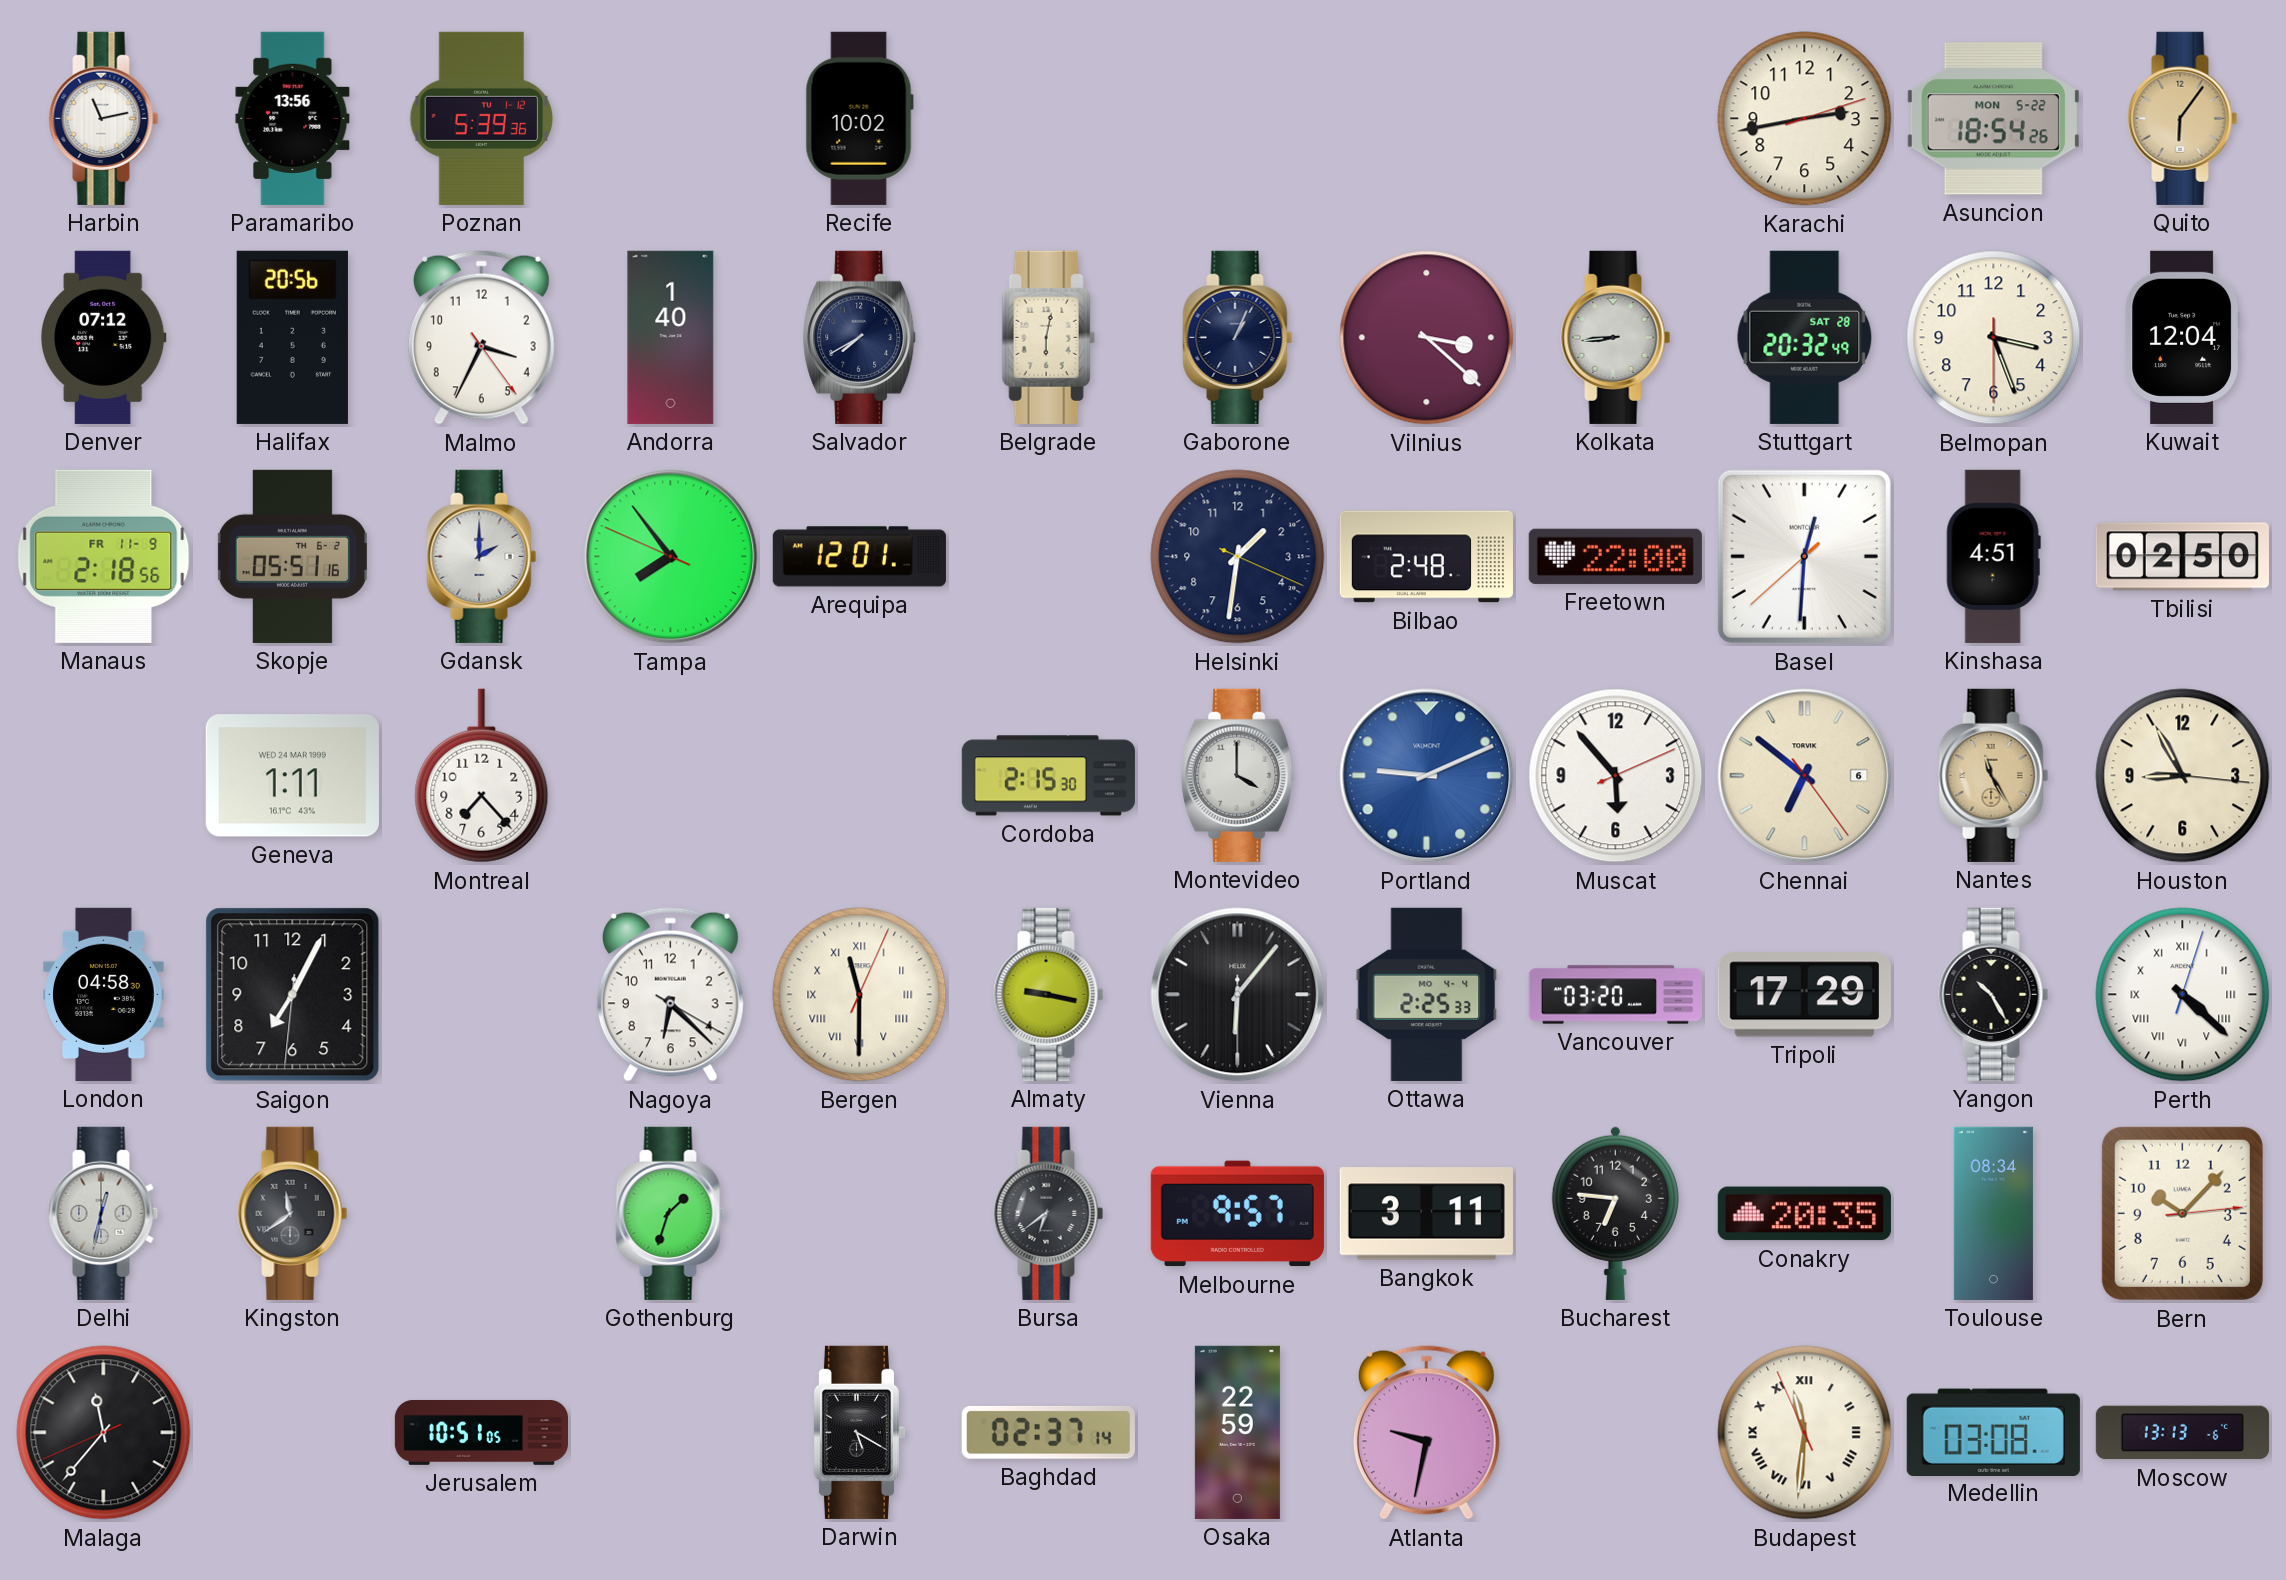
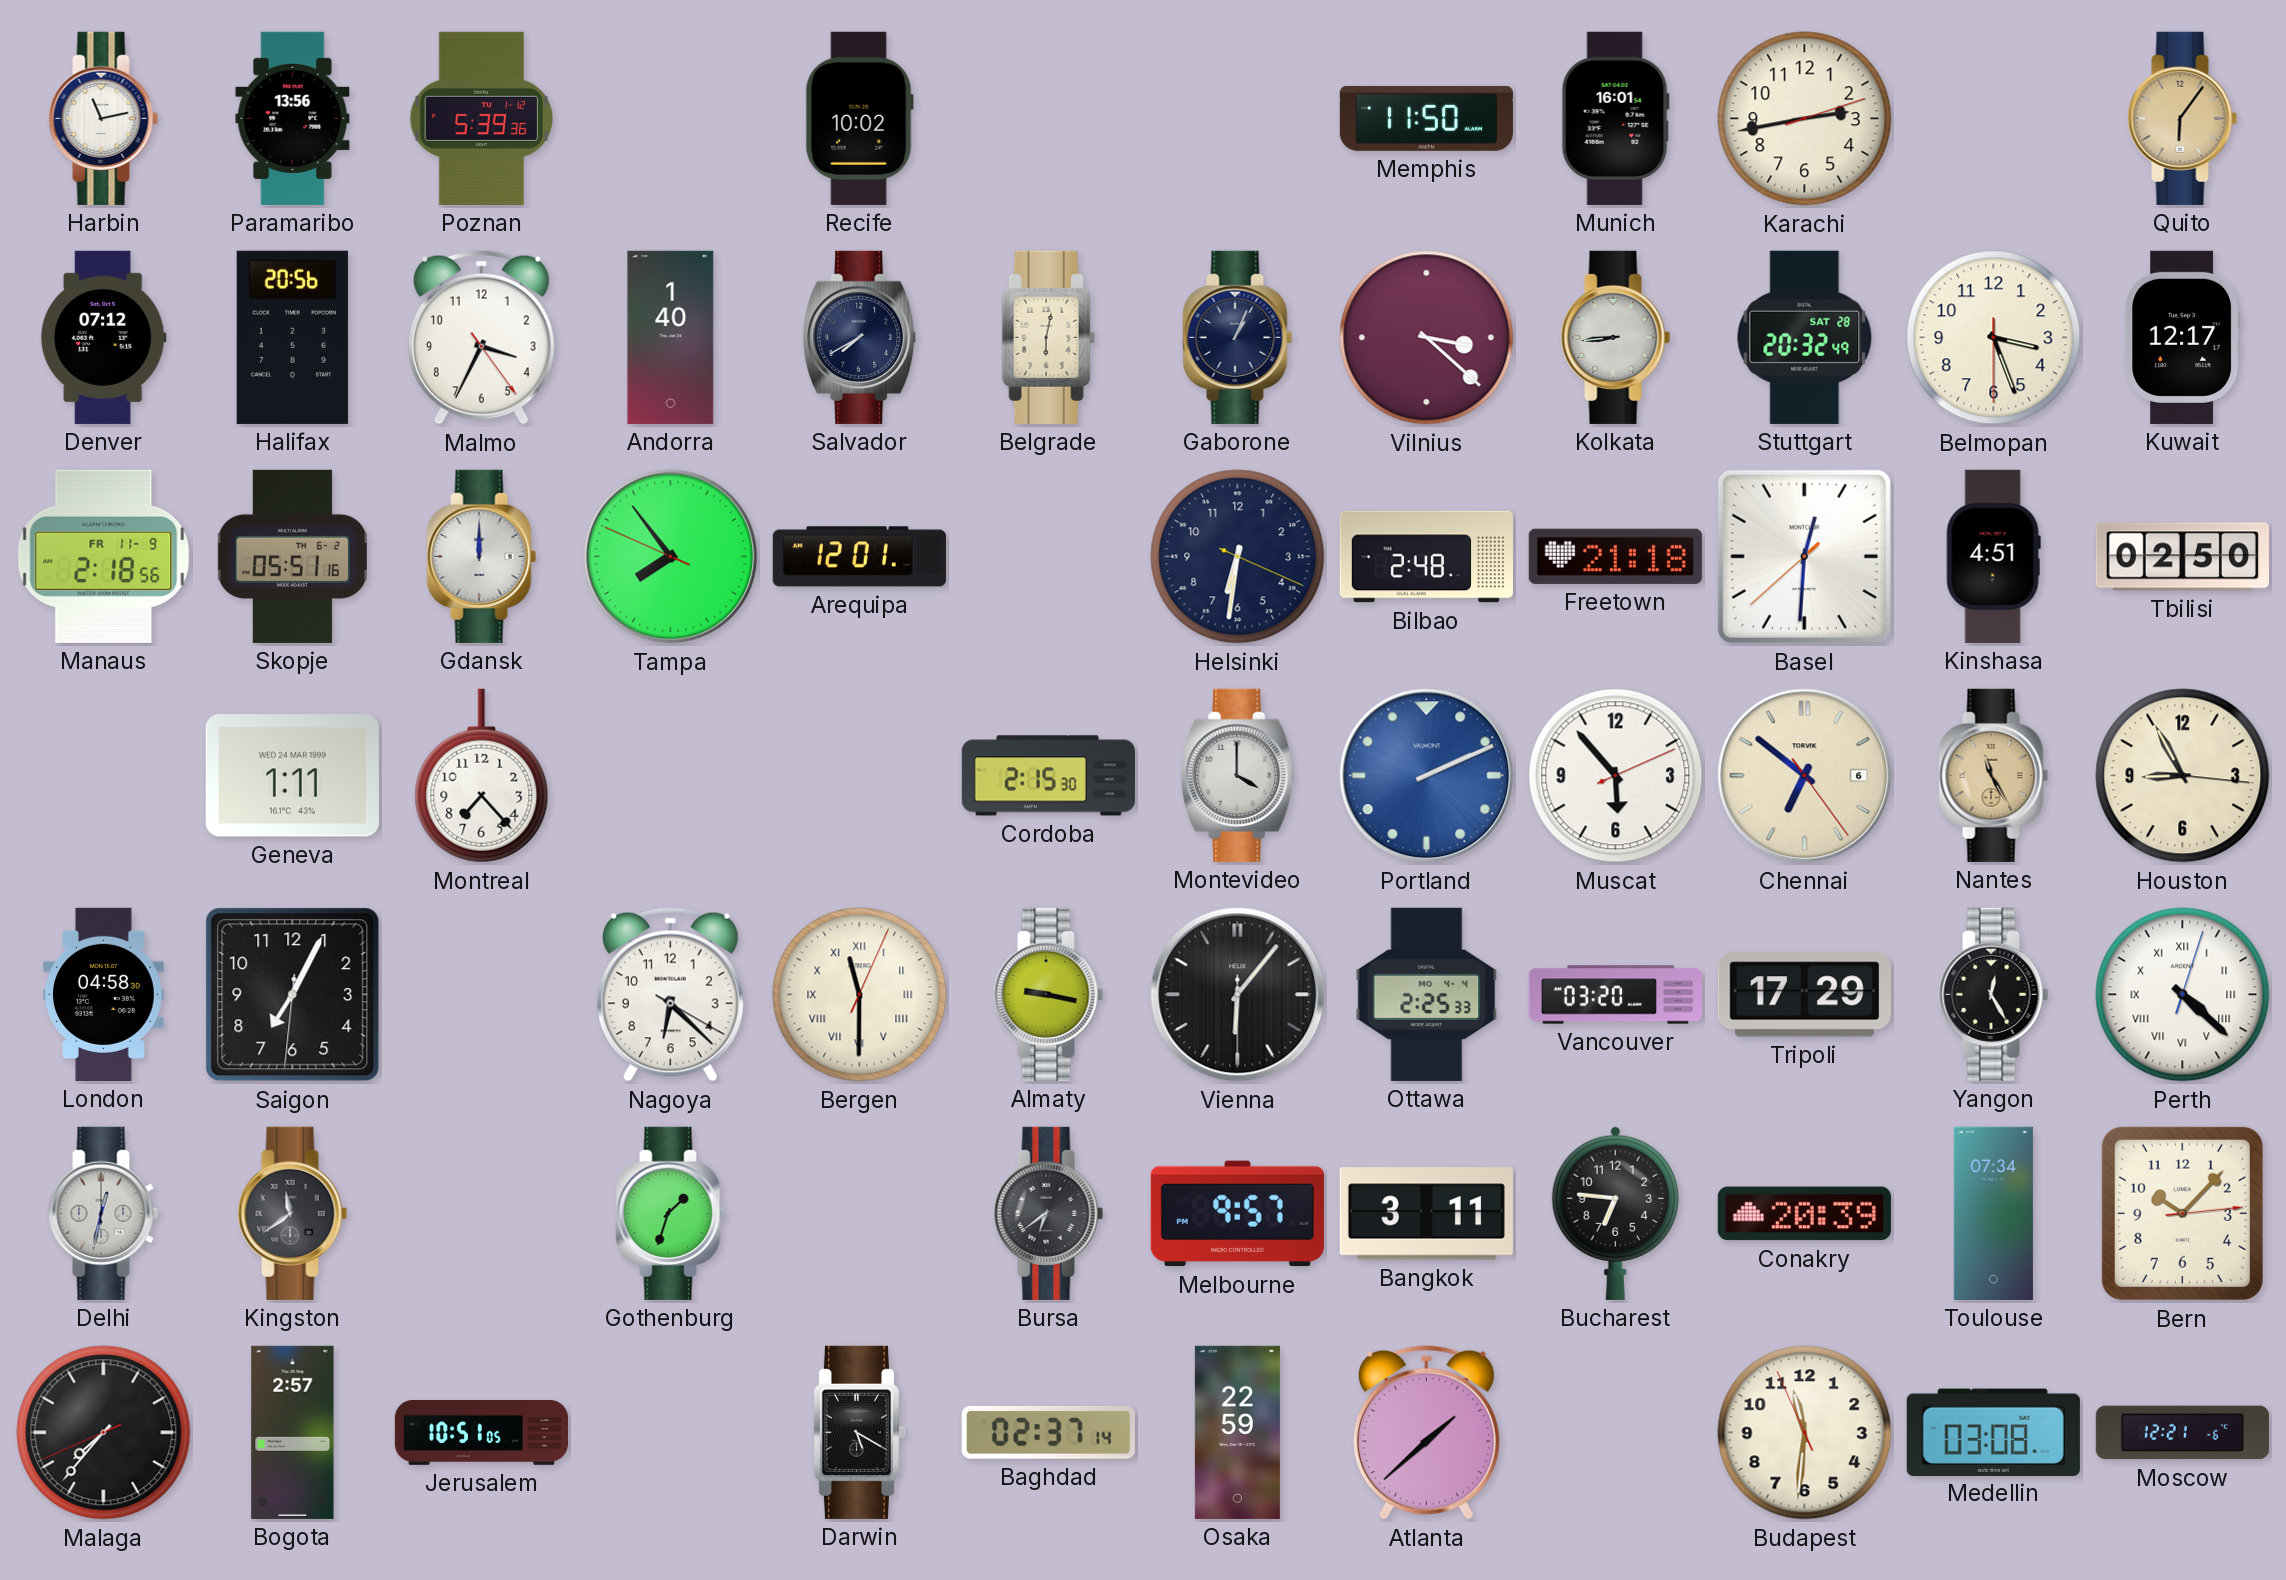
Memphis: none -> 11:50
Munich: none -> 16:01
Asuncion: 18:54 -> none
Kuwait: 12:04 -> 12:17
Gdansk: 2:00 -> 12:00
Helsinki: 1:31 -> 6:31
Freetown: 22:00 -> 21:18
Portland: 9:11 -> 2:11
Yangon: 10:25 -> 12:25
Conakry: 20:35 -> 20:39
Toulouse: 08:34 -> 07:34
Malaga: 11:36 -> 7:36
Bogota: none -> 2:57
Atlanta: 9:32 -> 1:38
Budapest numerals: Roman -> Arabic
Moscow: 13:13 -> 12:21
